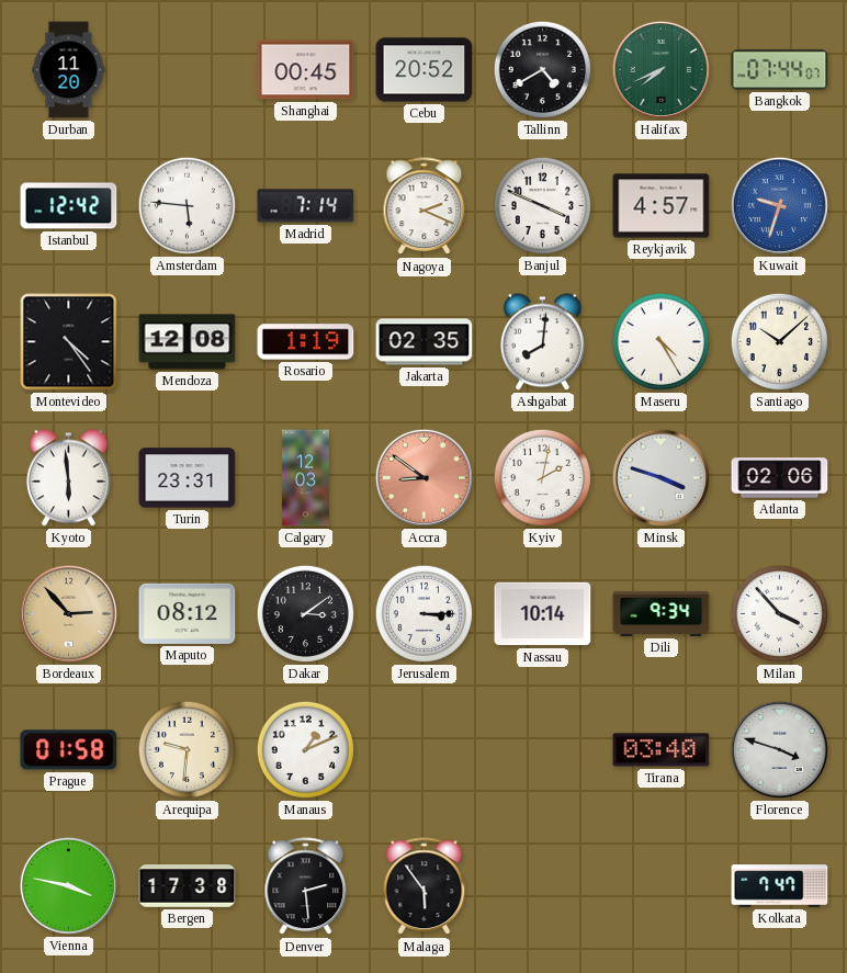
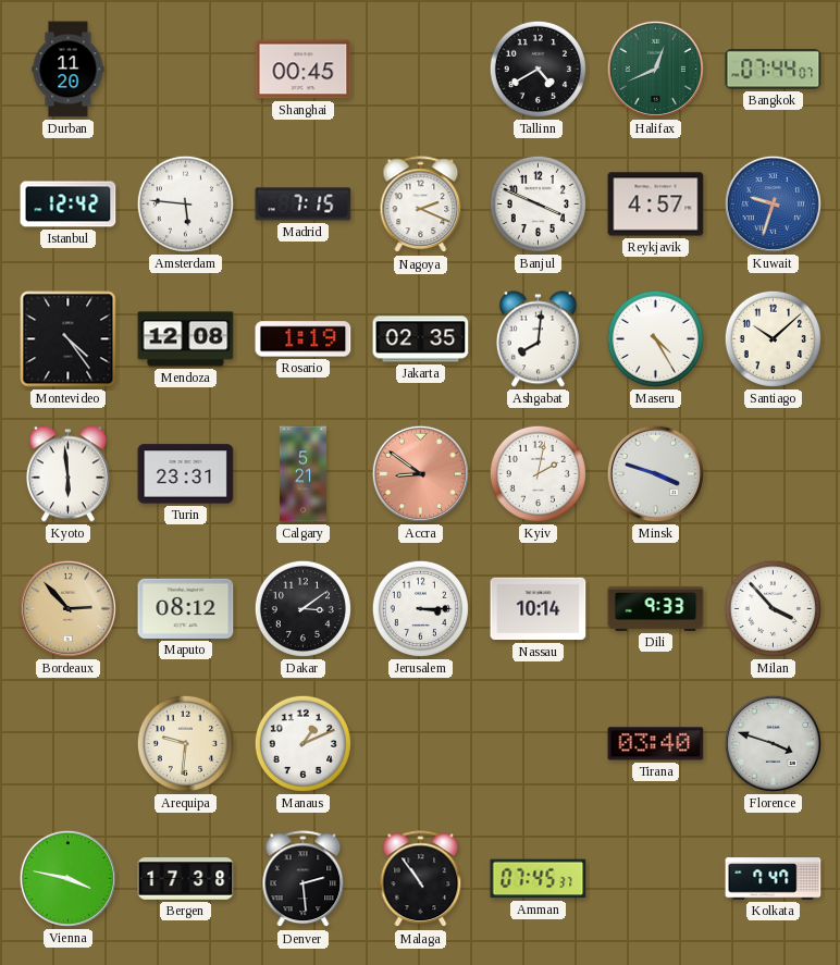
Cebu: 20:52 -> none
Halifax: 7:41 -> 12:41
Madrid: 7:14 -> 7:15
Calgary: 12:03 -> 5:21
Atlanta: 02:06 -> none
Dili: 9:34 -> 9:33
Prague: 01:58 -> none
Malaga: 5:54 -> 10:54
Amman: none -> 07:45
